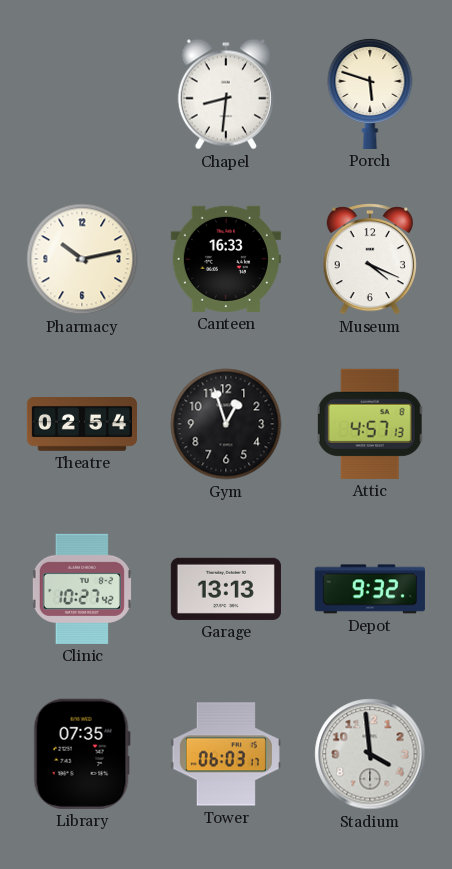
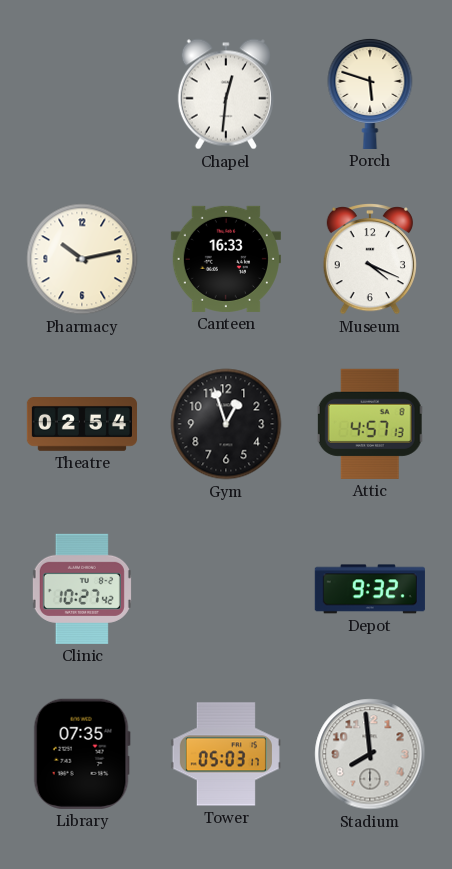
Chapel: 8:31 -> 12:31
Garage: 13:13 -> none
Tower: 06:03 -> 05:03
Stadium: 3:59 -> 7:59
